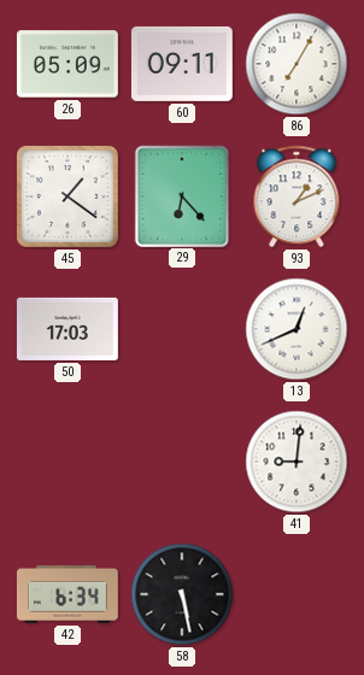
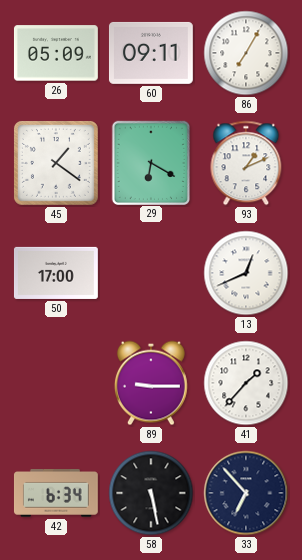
29: 6:23 -> 6:20
50: 17:03 -> 17:00
89: none -> 9:15
41: 9:01 -> 1:37
33: none -> 6:53
